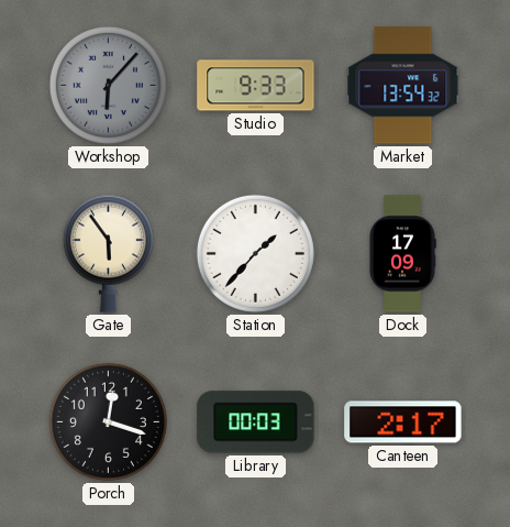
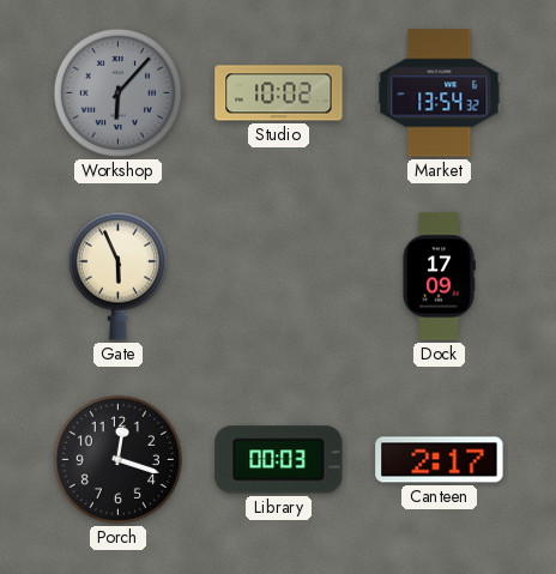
Studio: 9:33 -> 10:02
Gate: 5:54 -> 5:56
Station: 1:37 -> none
